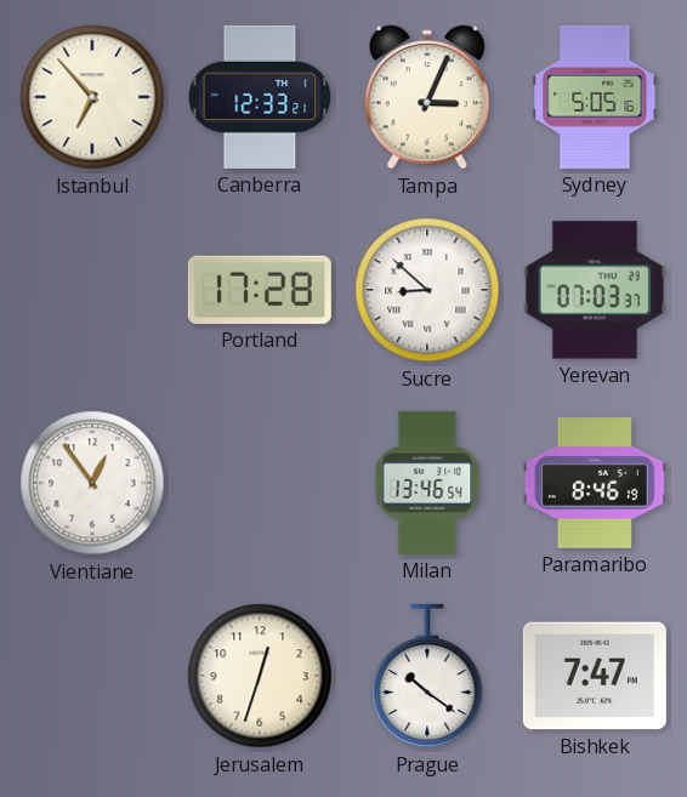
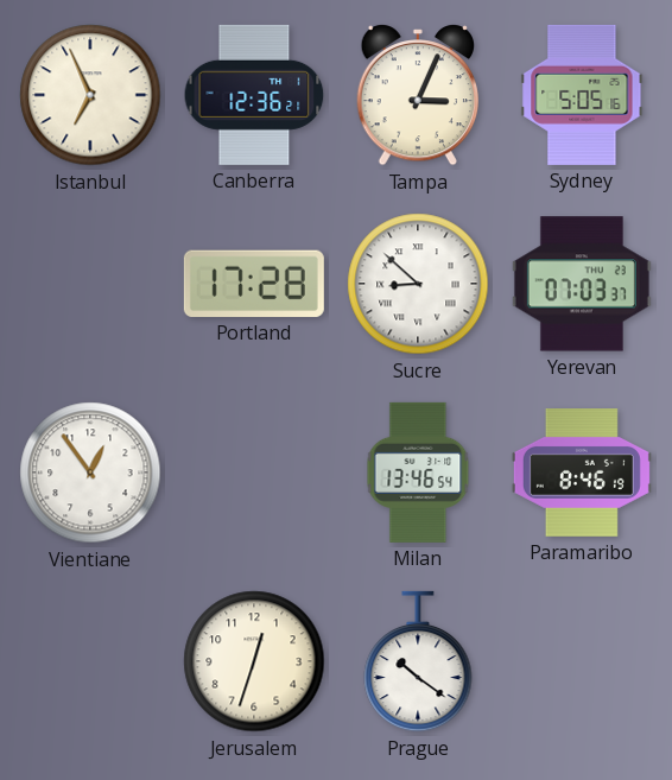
Istanbul: 6:53 -> 6:56
Canberra: 12:33 -> 12:36
Bishkek: 7:47 -> none
